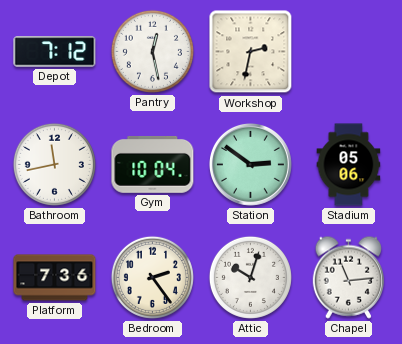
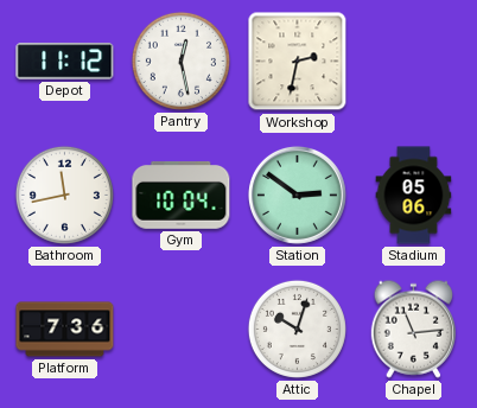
Depot: 7:12 -> 11:12
Bedroom: 2:24 -> none
